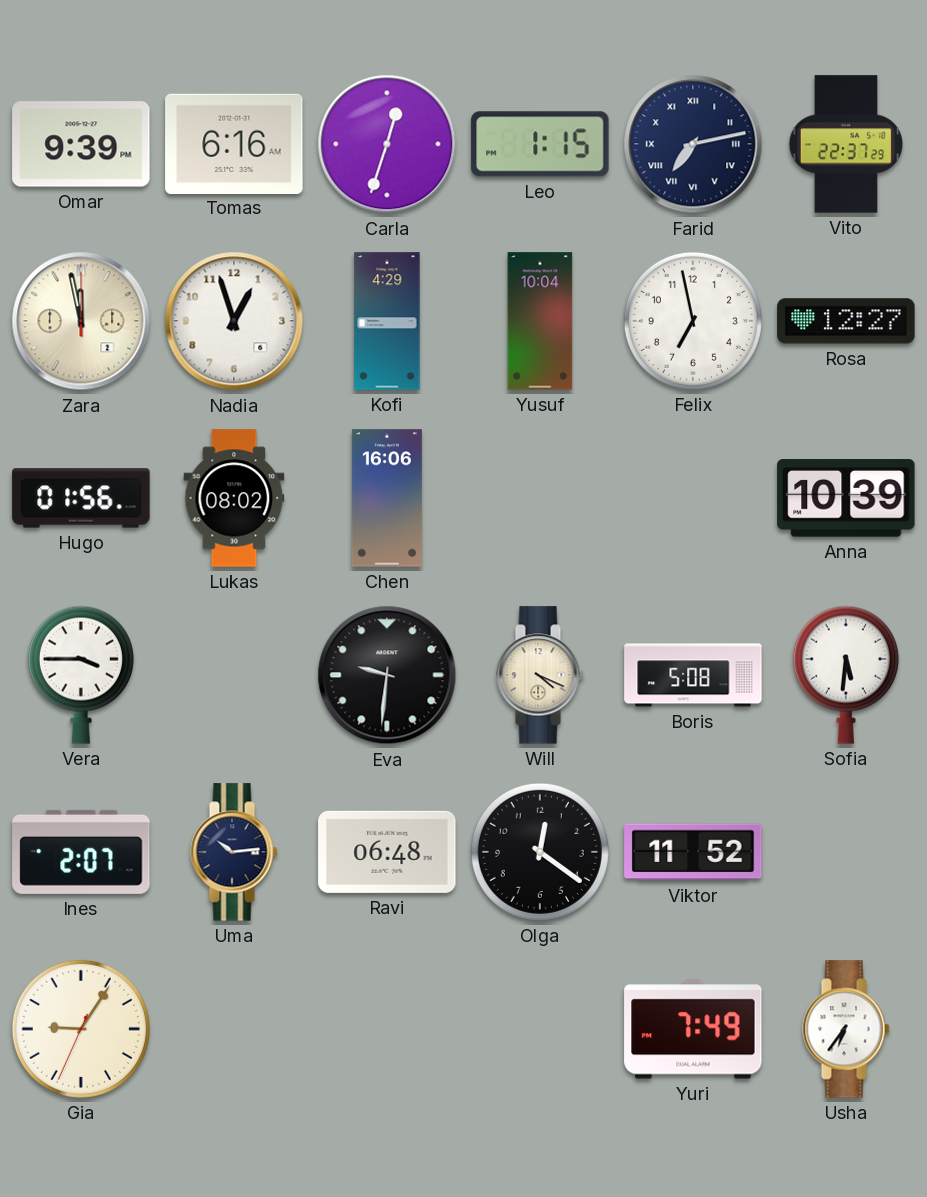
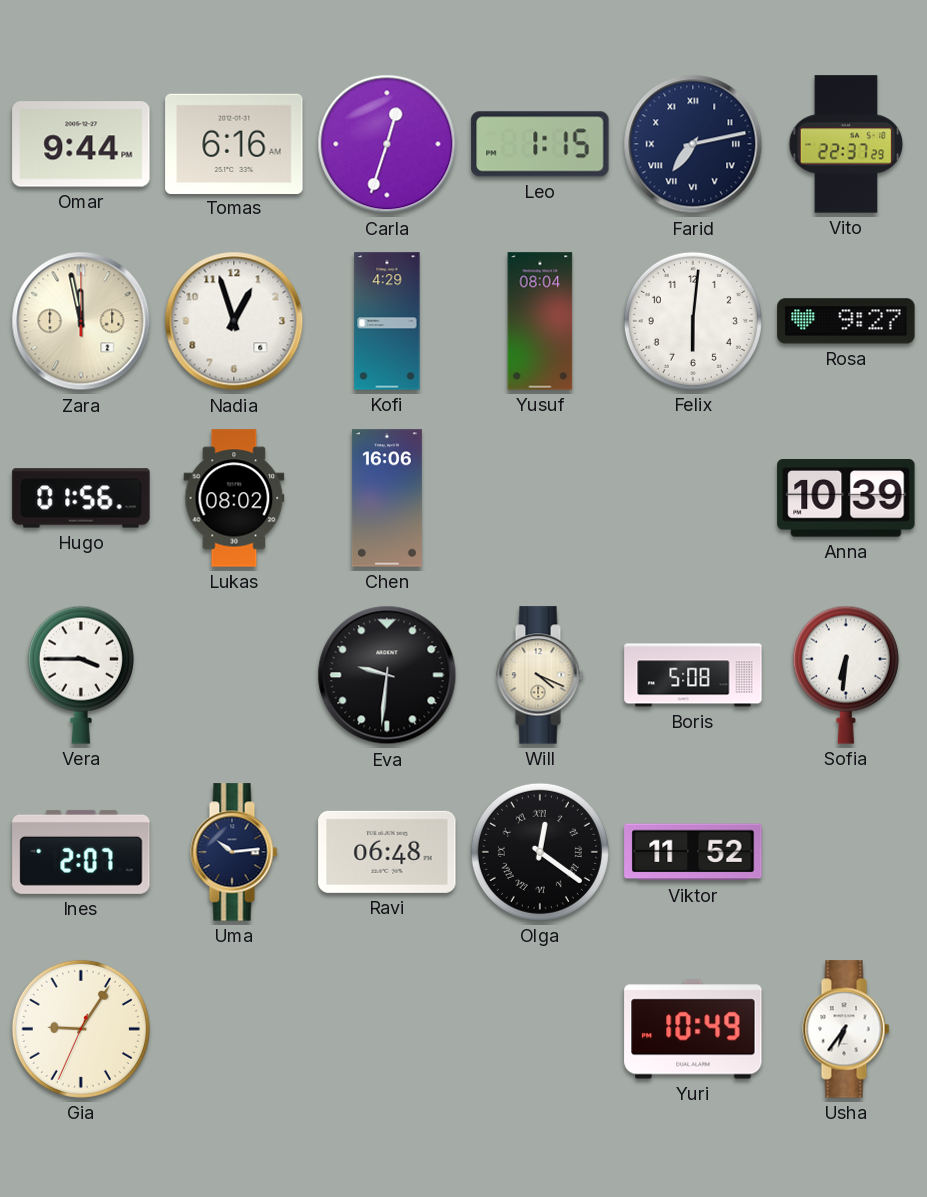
Omar: 9:39 -> 9:44
Yusuf: 10:04 -> 08:04
Felix: 6:58 -> 6:01
Rosa: 12:27 -> 9:27
Sofia: 5:31 -> 6:31
Olga numerals: Arabic -> Roman
Yuri: 7:49 -> 10:49
